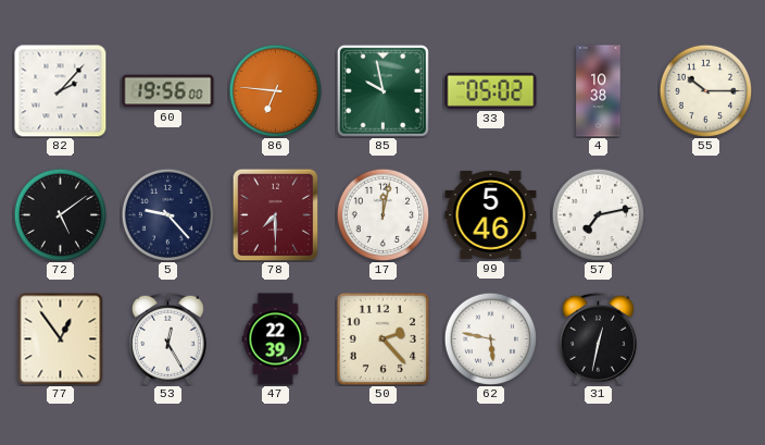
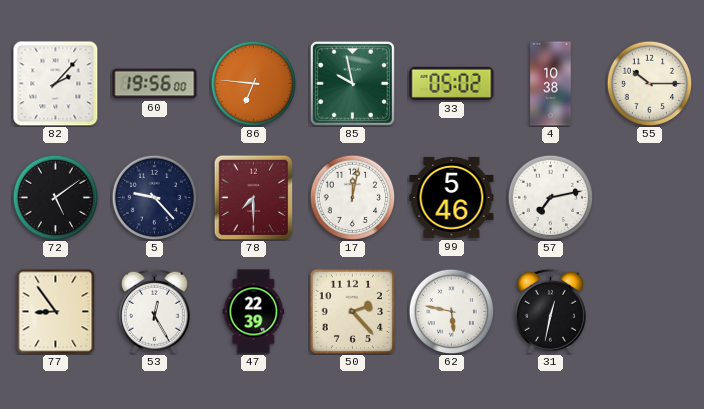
77: 12:54 -> 8:54
